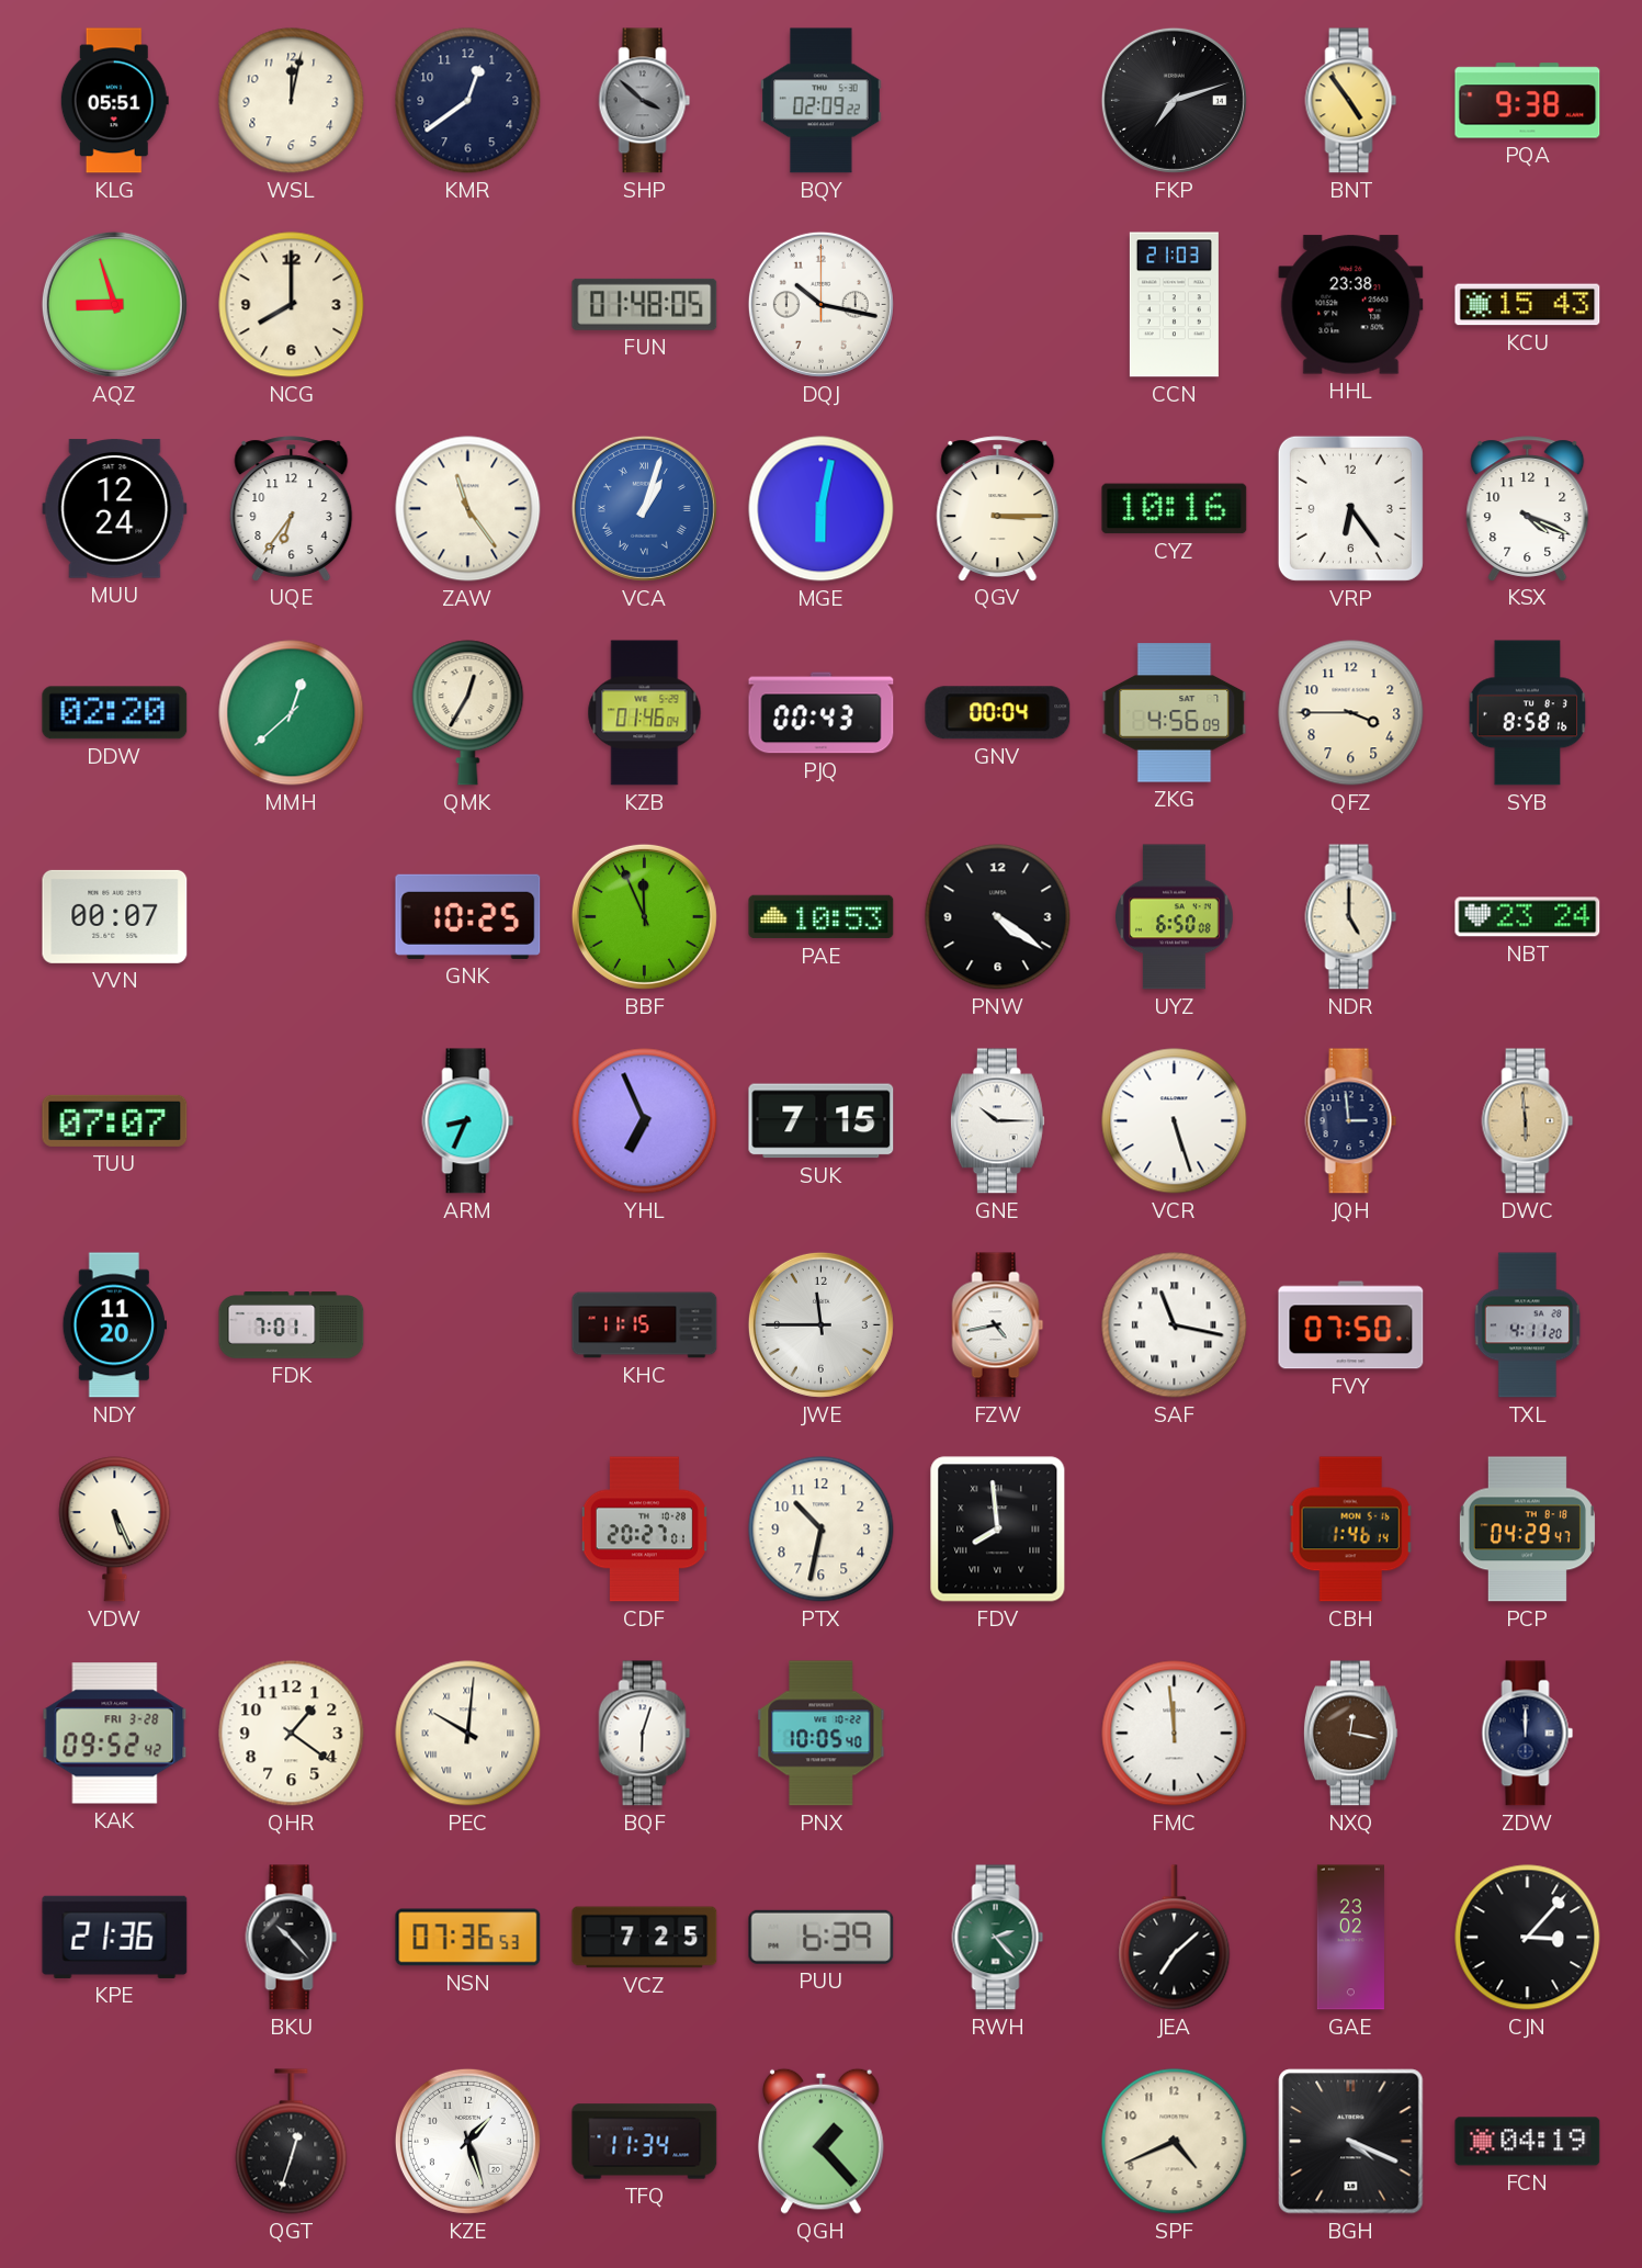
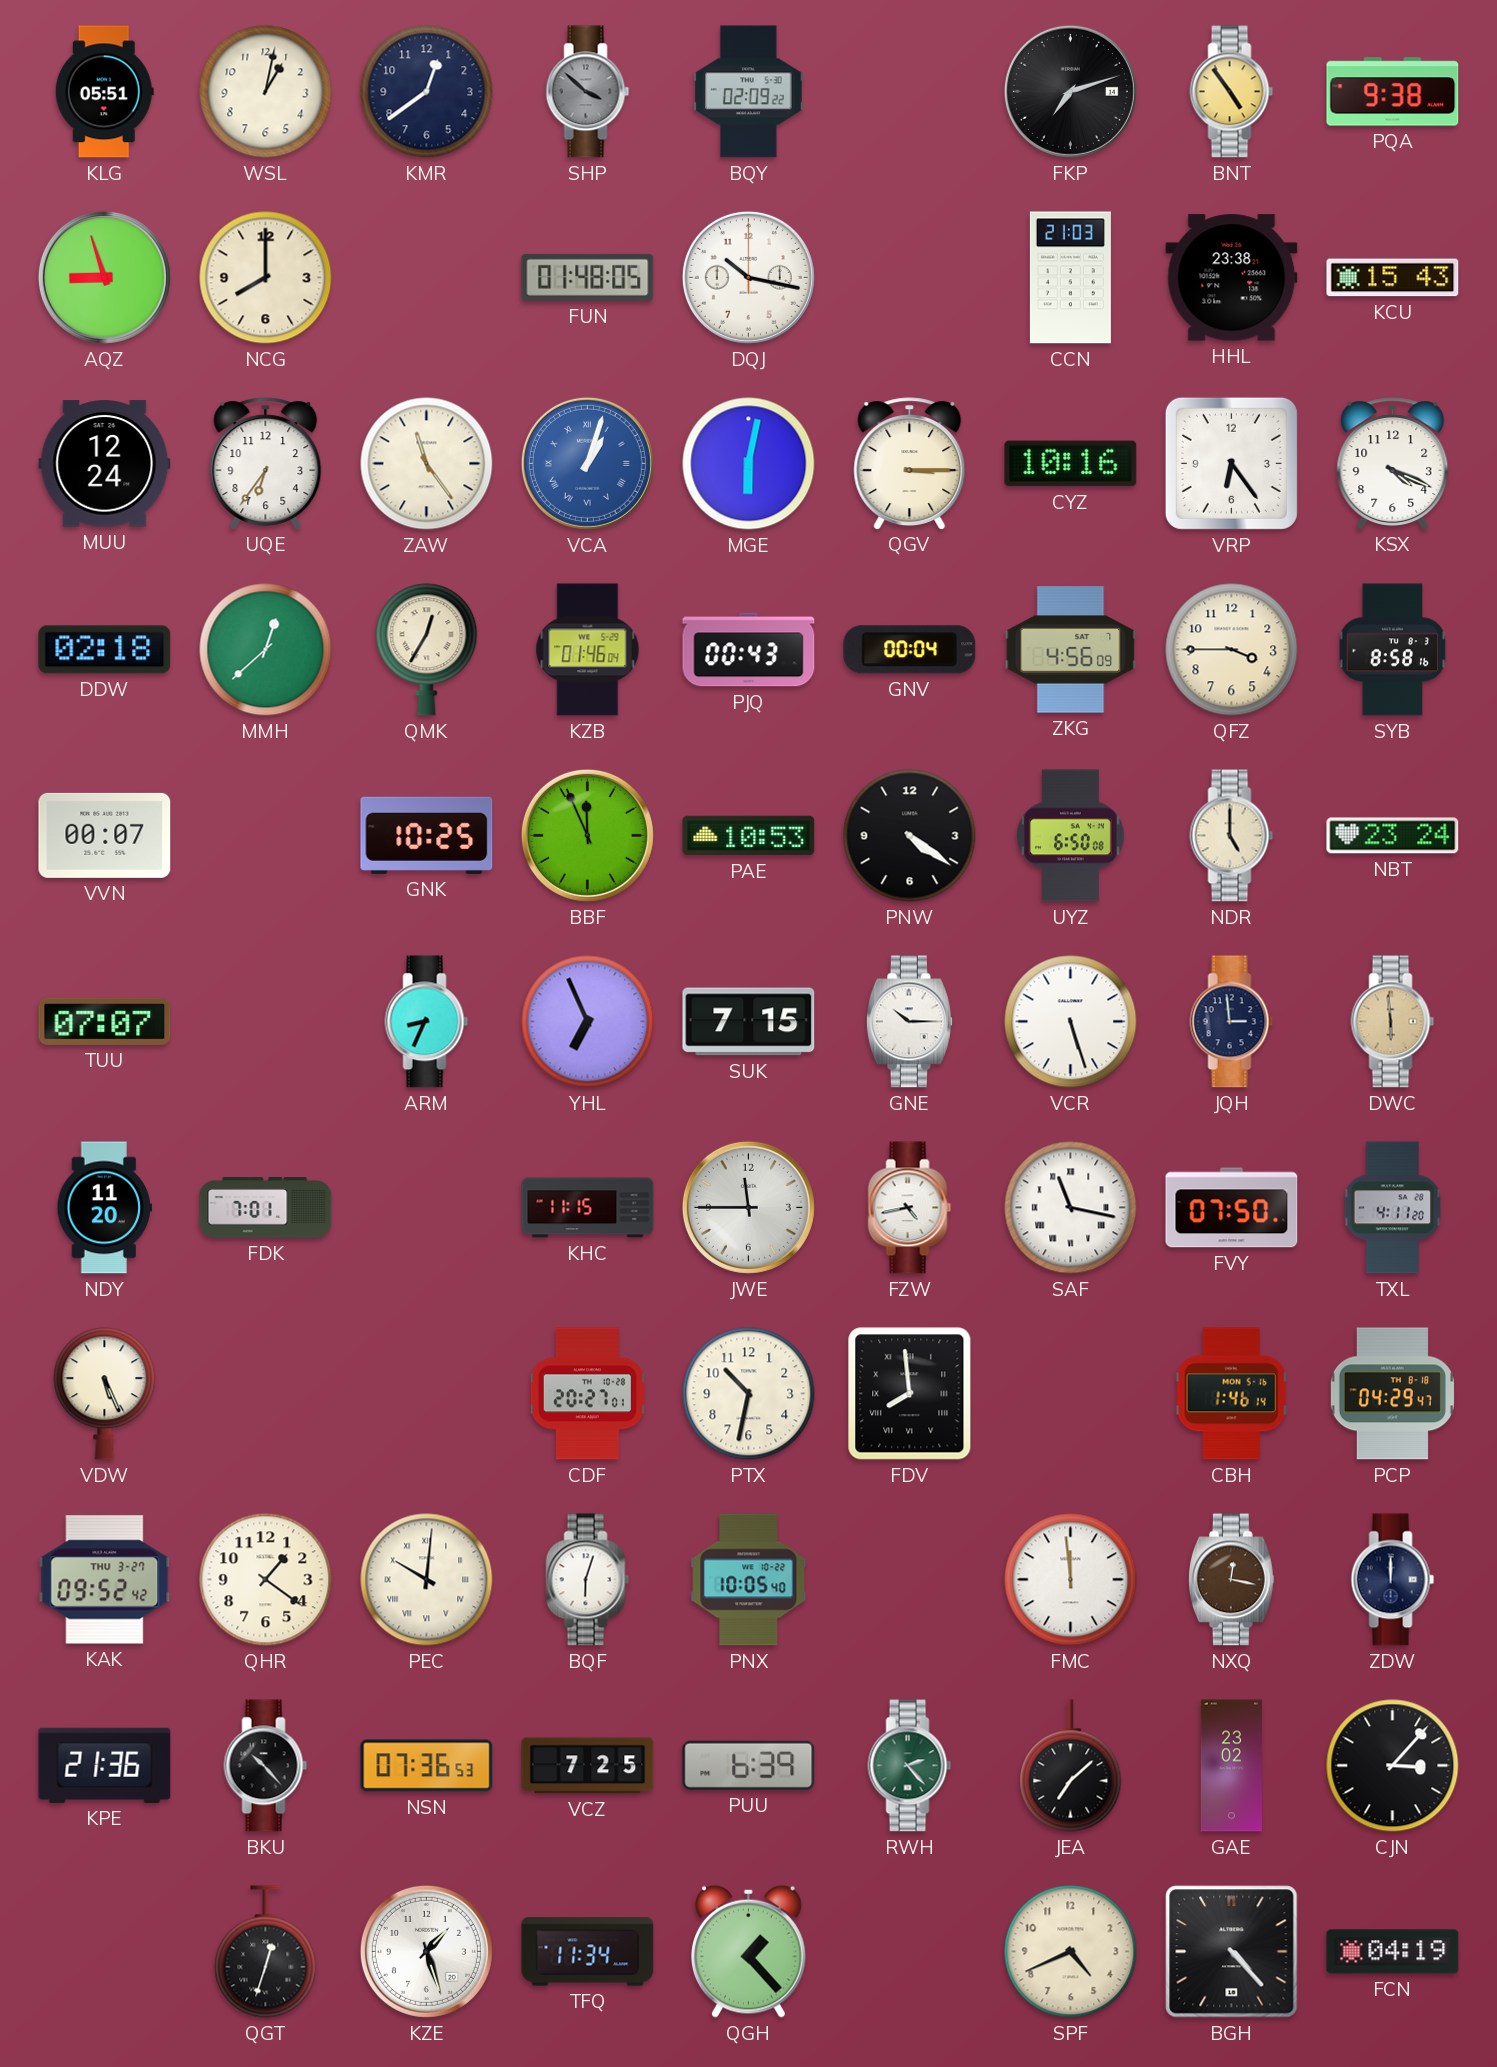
WSL: 12:02 -> 1:02
DDW: 02:20 -> 02:18
KAK date: FRI 3-28 -> THU 3-27
BGH: 4:19 -> 4:23
